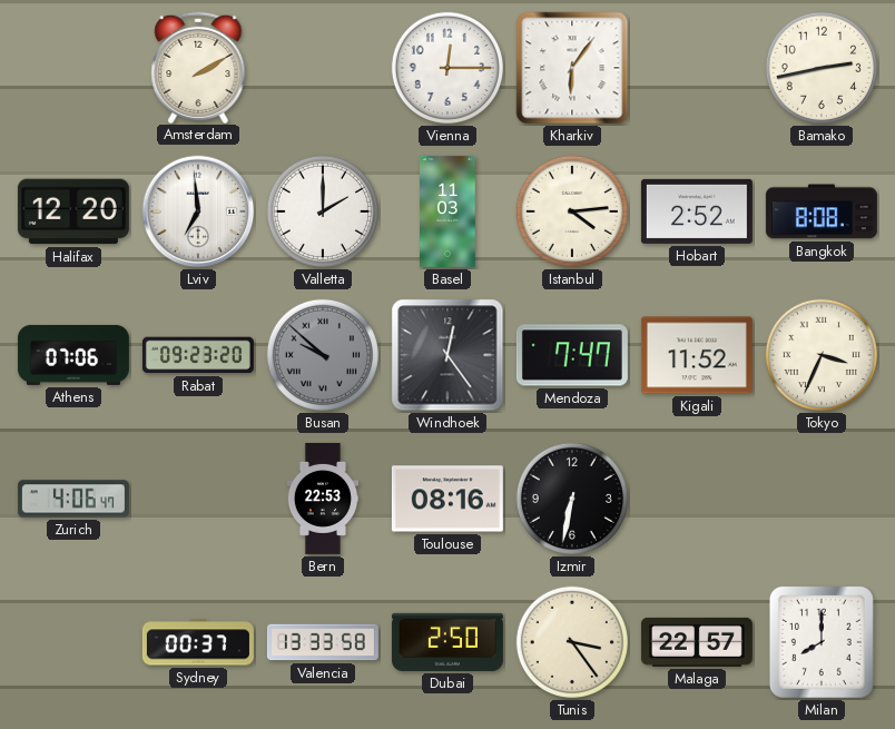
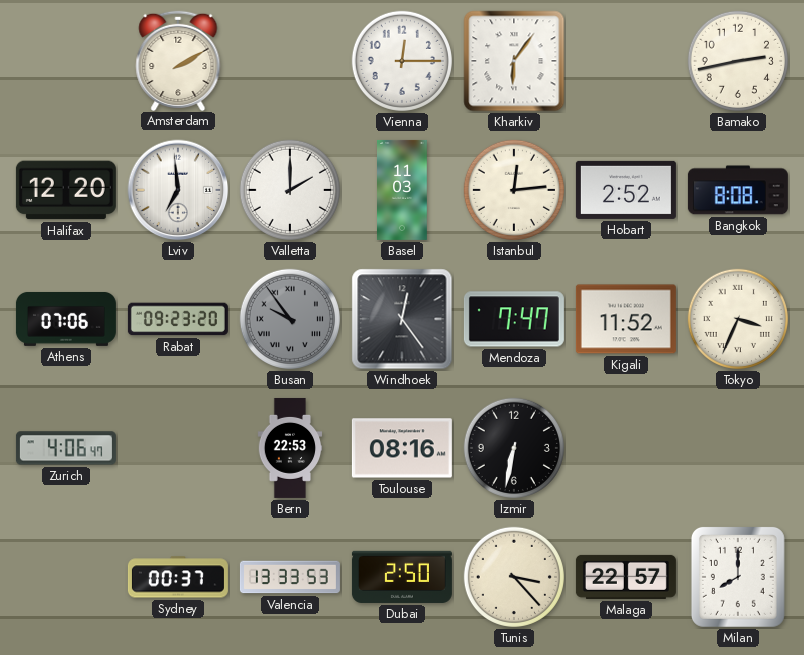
Istanbul: 4:14 -> 12:14
Busan: 9:52 -> 9:54
Valencia: 13:33:58 -> 13:33:53
Tunis: 3:24 -> 3:23
